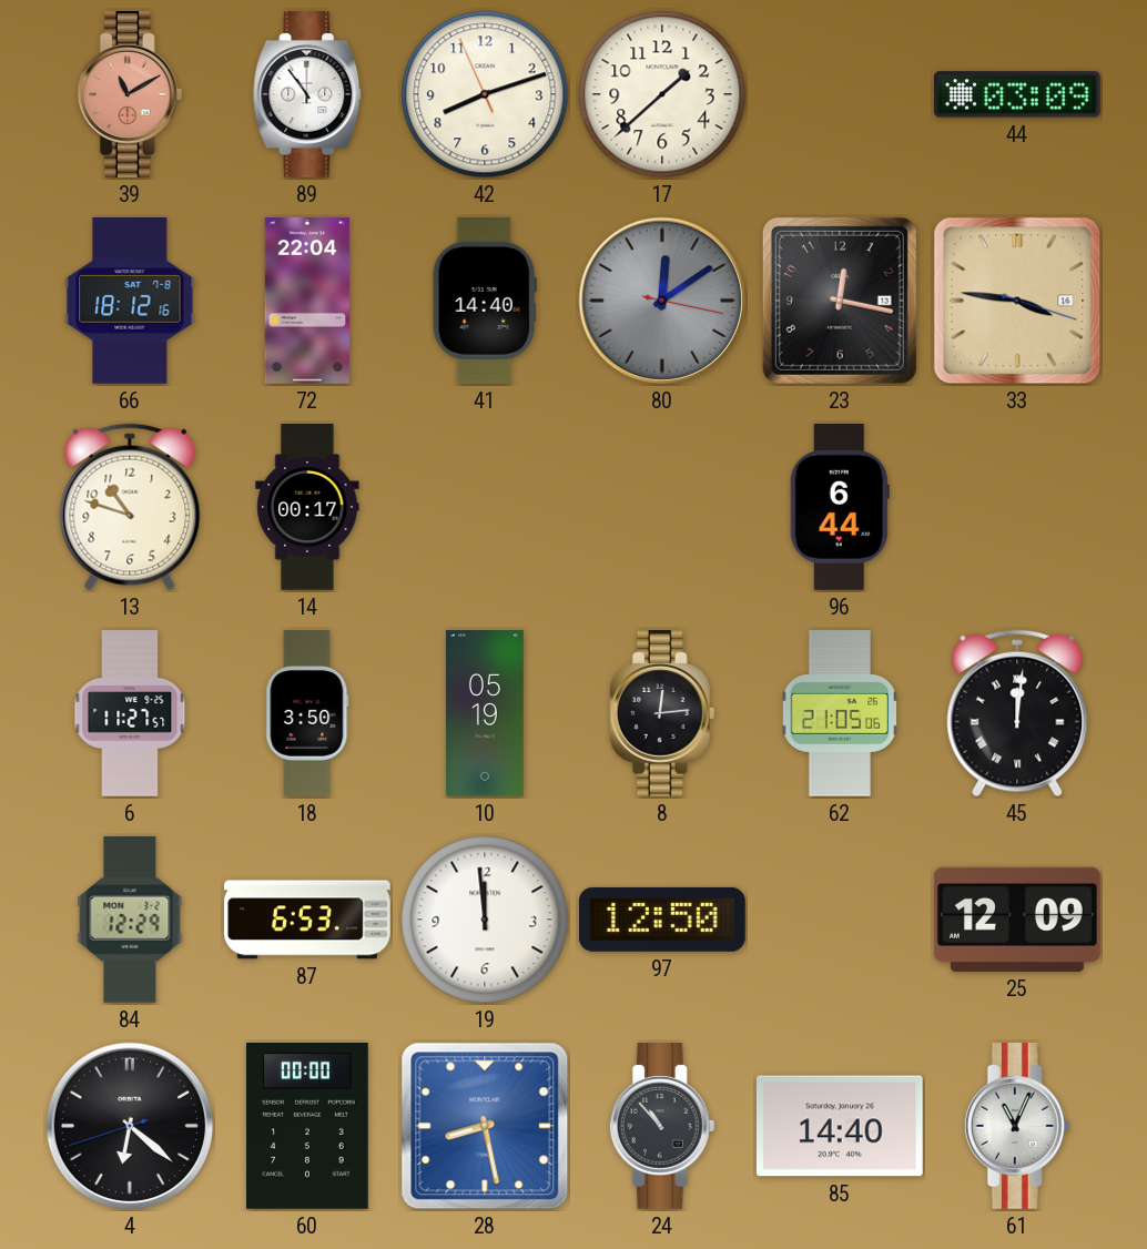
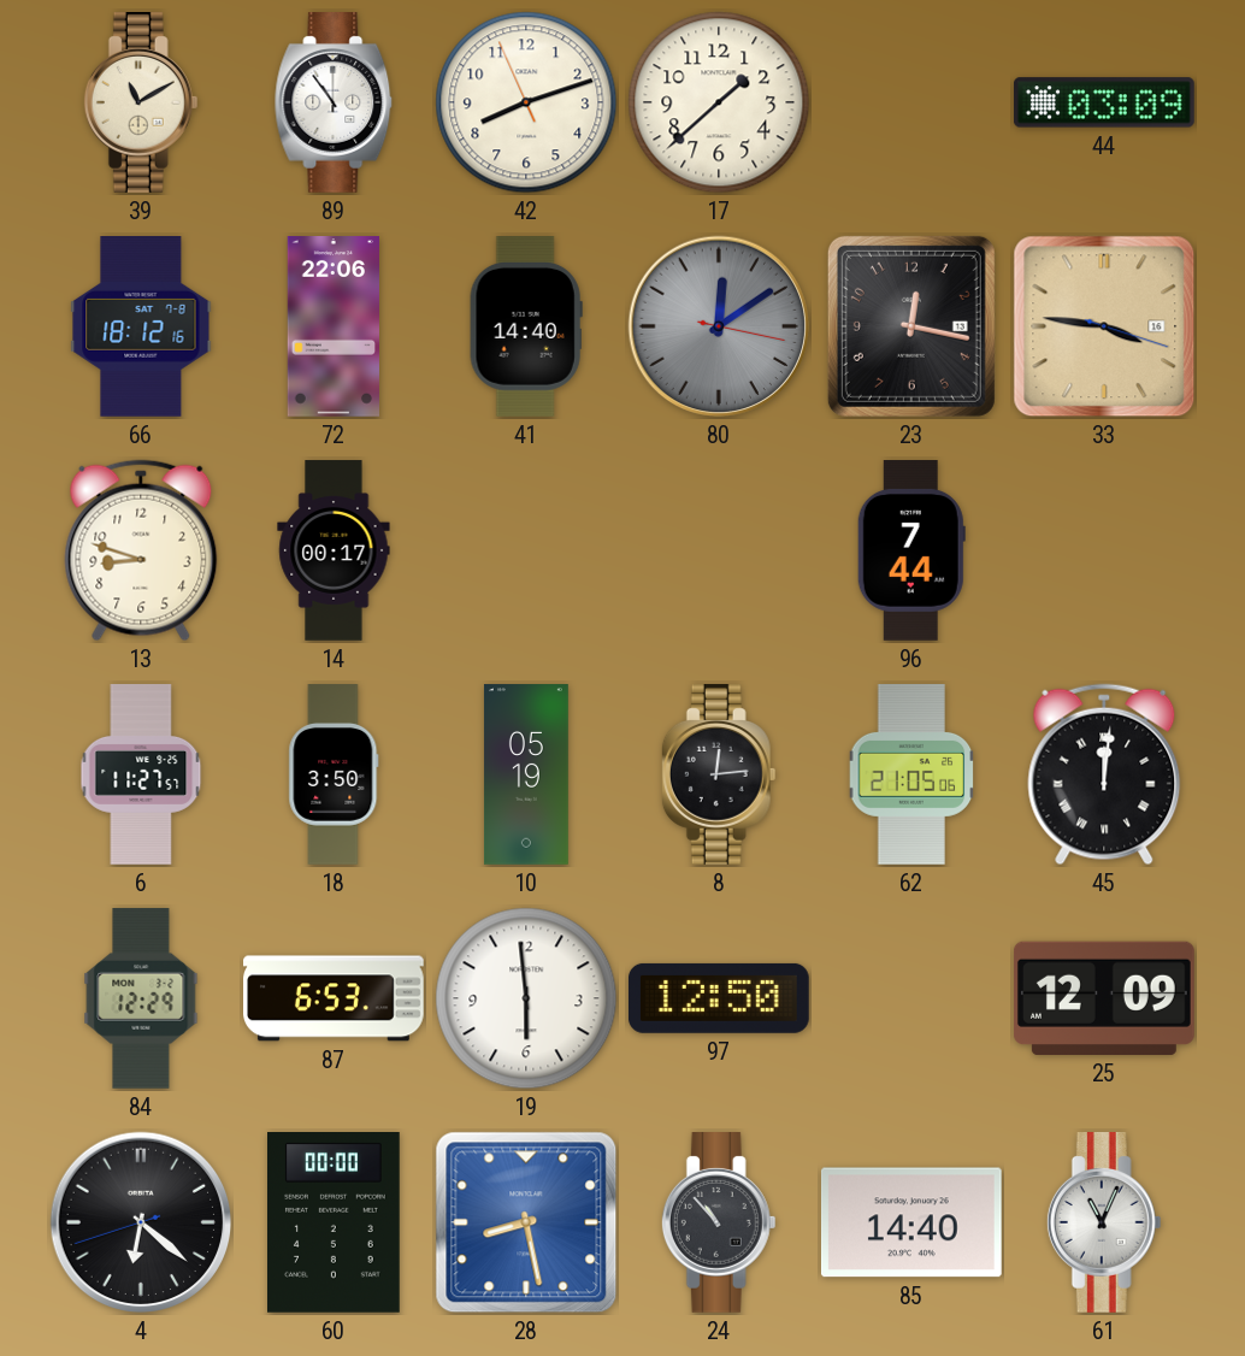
39 dial: salmon -> cream
72: 22:04 -> 22:06
13: 10:48 -> 8:48
96: 6:44 -> 7:44
19: 11:59 -> 5:59
